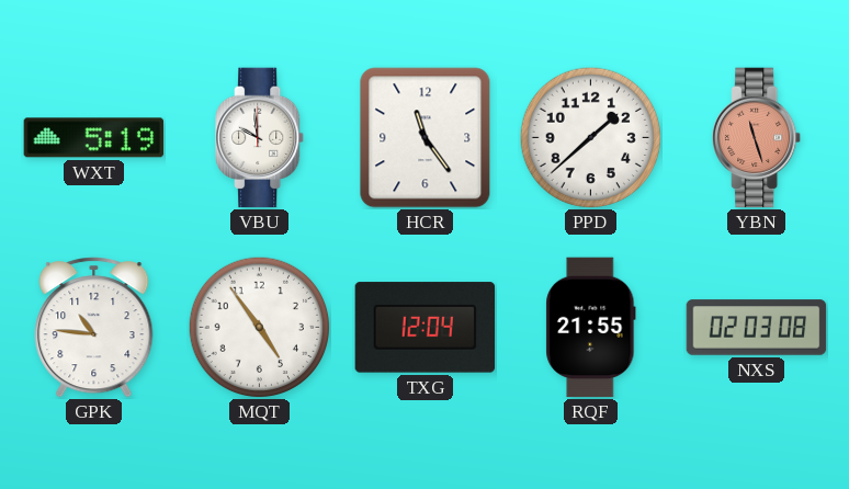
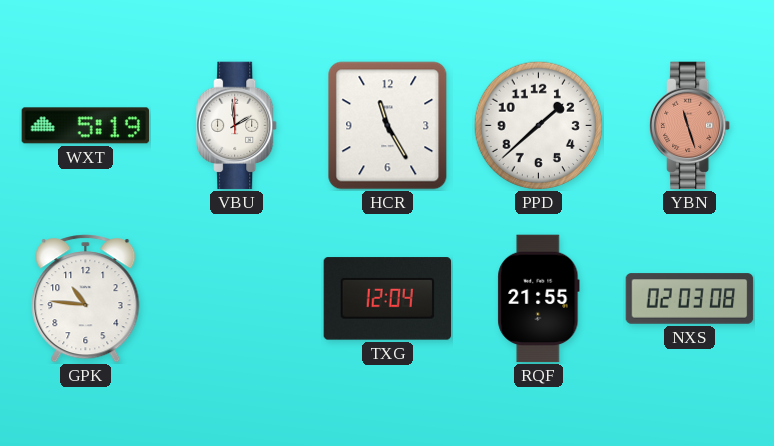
VBU: 9:59 -> 1:59
HCR: 11:24 -> 11:25
MQT: 4:54 -> none
